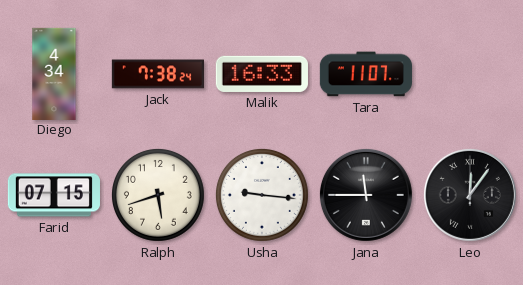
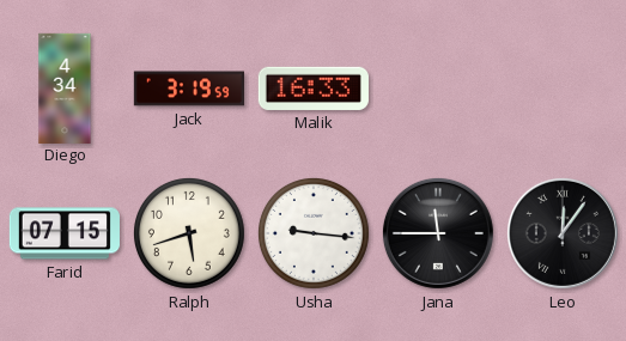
Jack: 7:38 -> 3:19
Tara: 11:07 -> none
